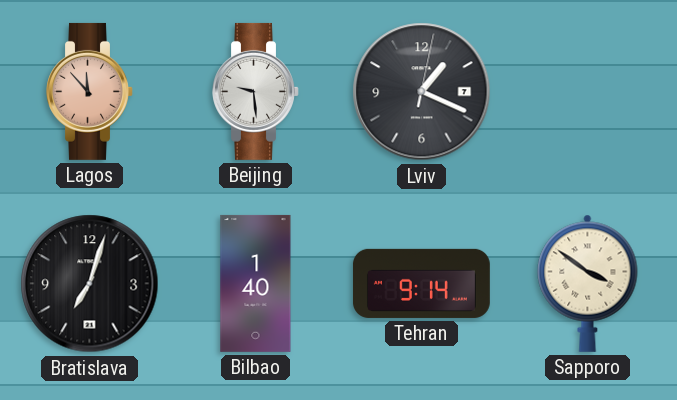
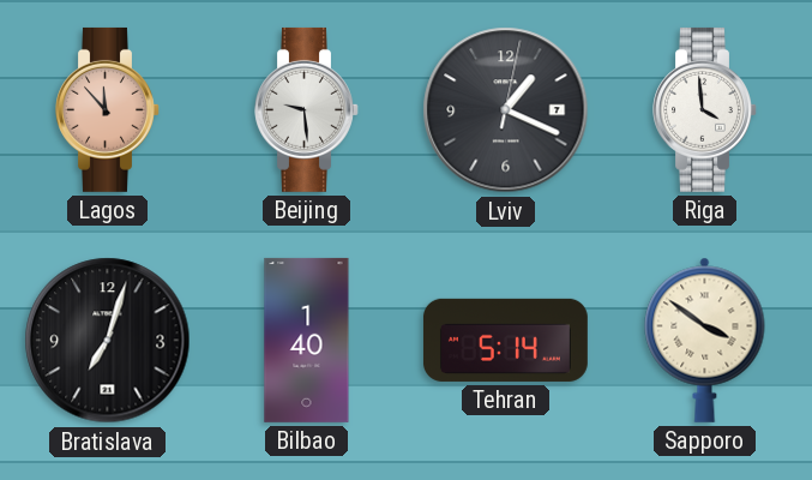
Riga: none -> 3:59
Tehran: 9:14 -> 5:14
